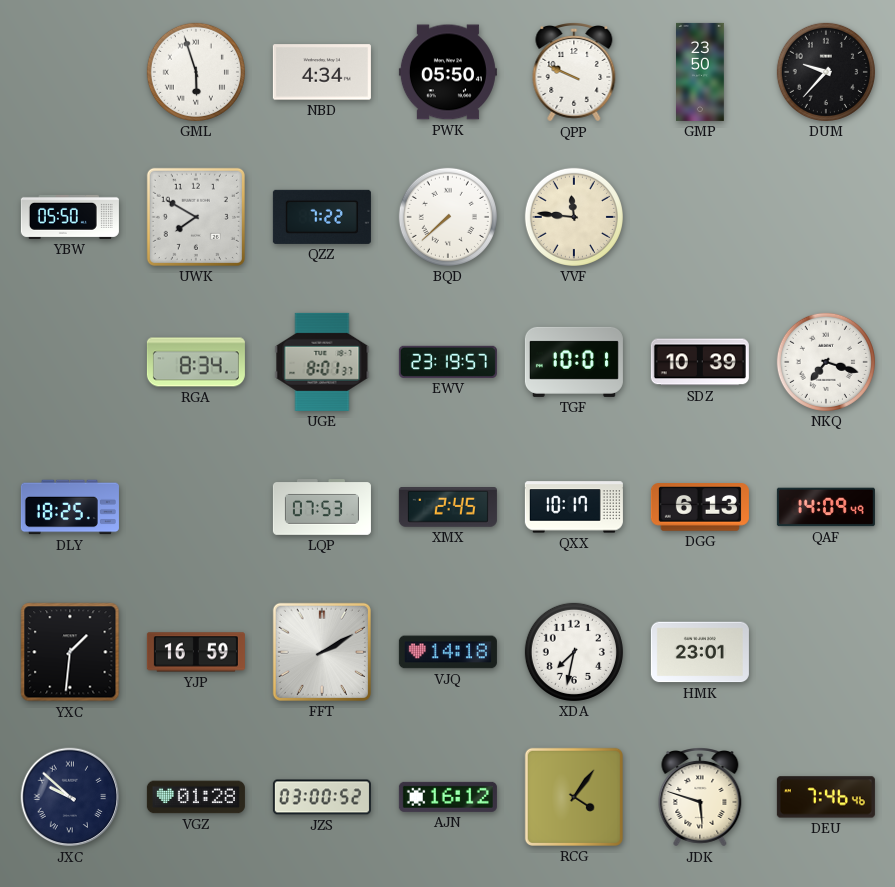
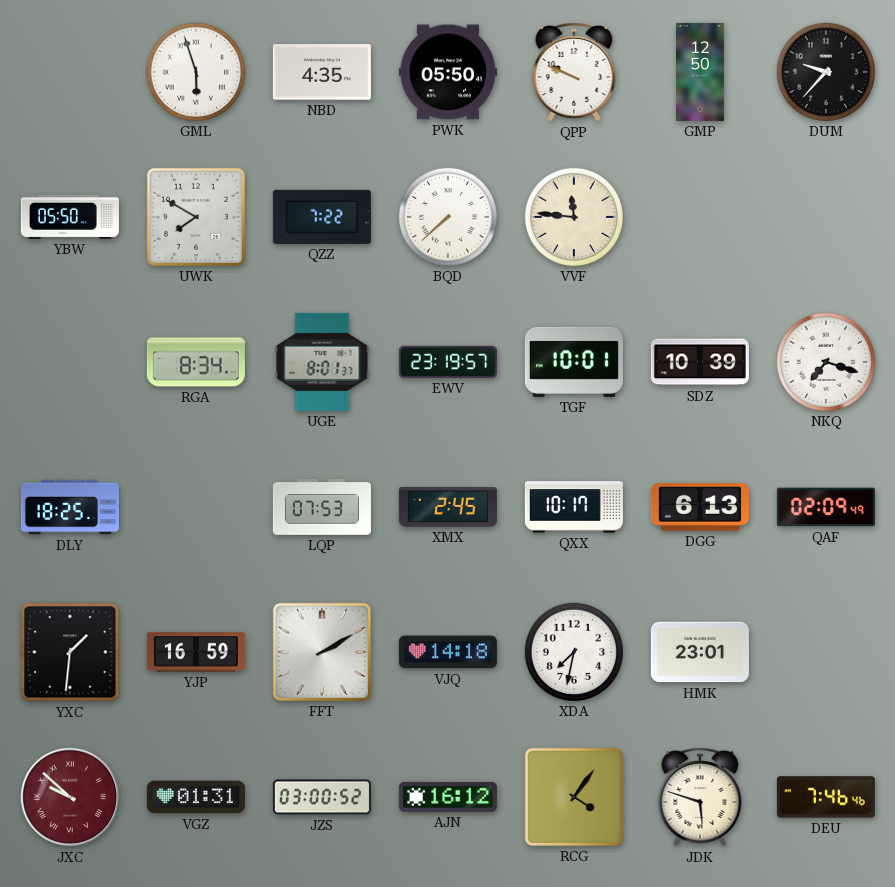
NBD: 4:34 -> 4:35
GMP: 23:50 -> 12:50
QAF: 14:09 -> 02:09
JXC dial: navy -> burgundy
VGZ: 01:28 -> 01:31
